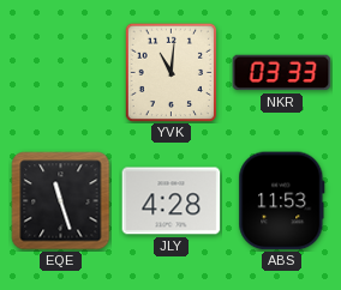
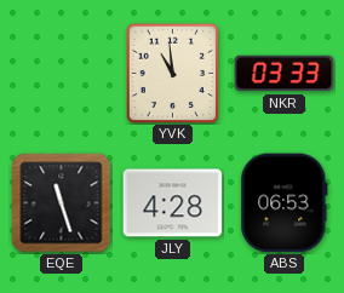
YVK: 11:01 -> 10:59
ABS: 11:53 -> 06:53
